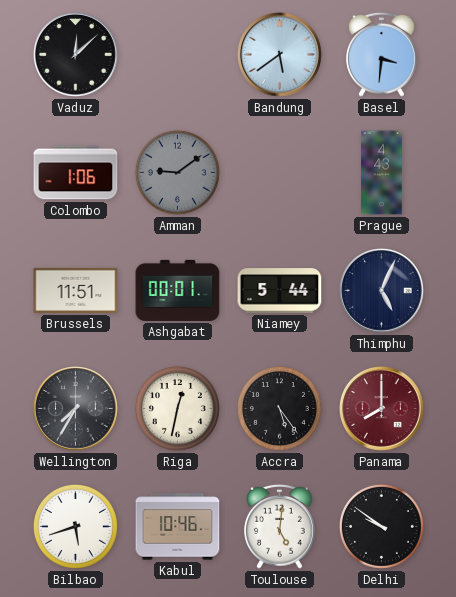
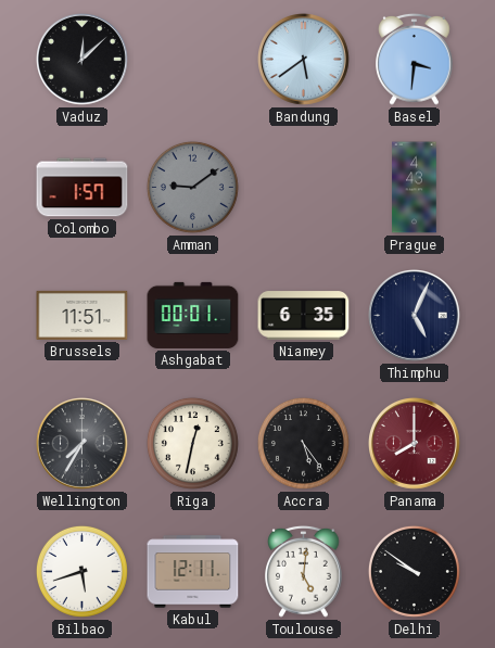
Colombo: 1:06 -> 1:57
Niamey: 5:44 -> 6:35
Kabul: 10:46 -> 12:11
